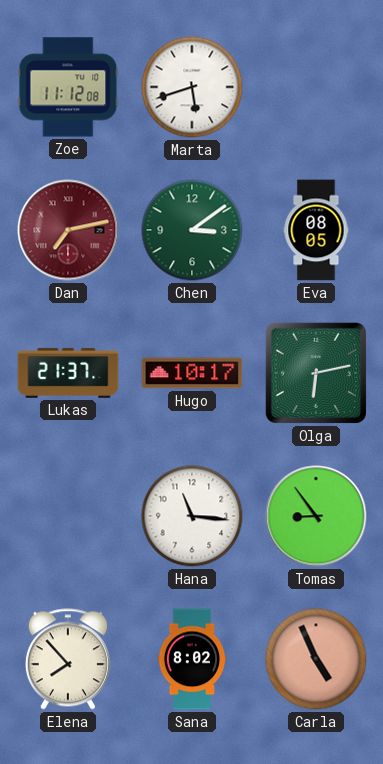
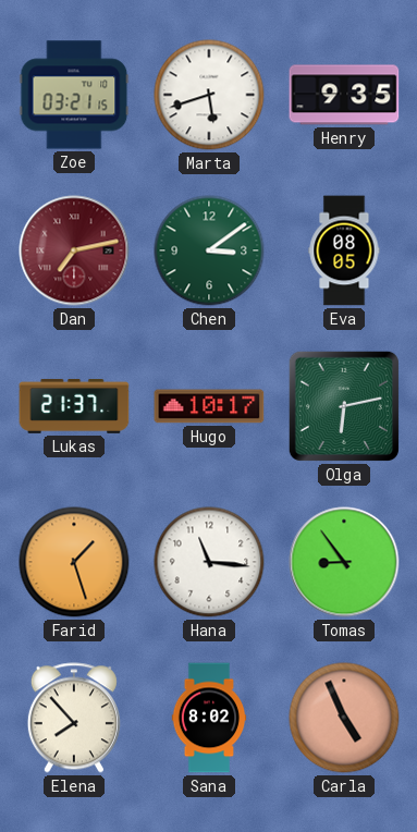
Zoe: 11:12 -> 03:21
Henry: none -> 9:35
Farid: none -> 1:27
